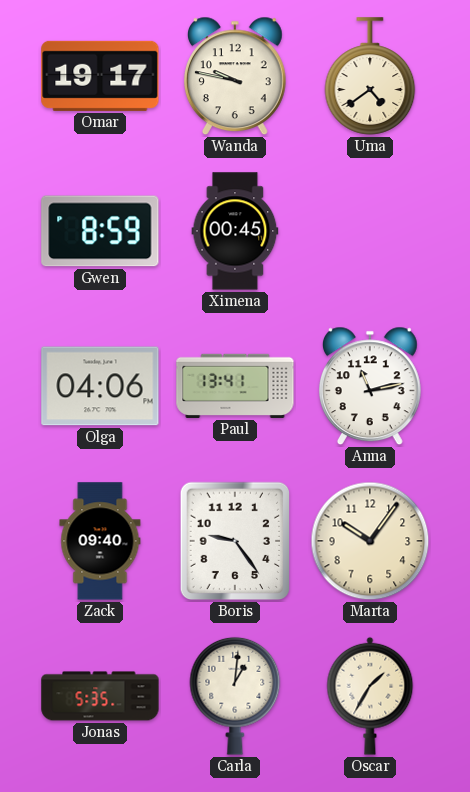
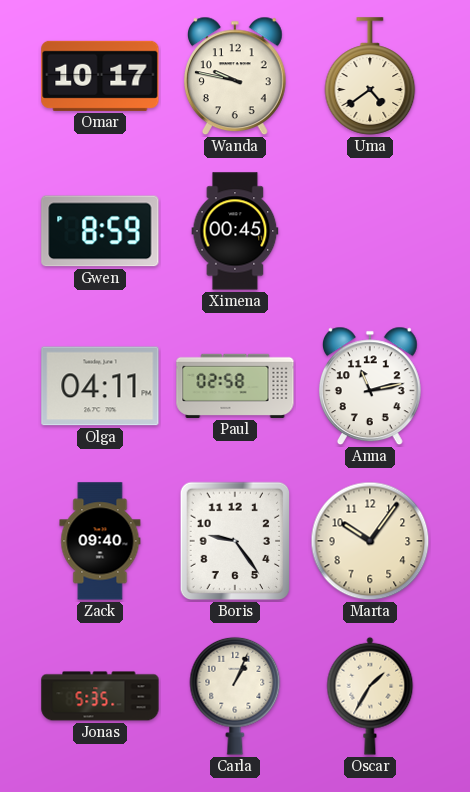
Omar: 19:17 -> 10:17
Olga: 04:06 -> 04:11
Paul: 13:41 -> 02:58
Carla: 1:01 -> 1:04
